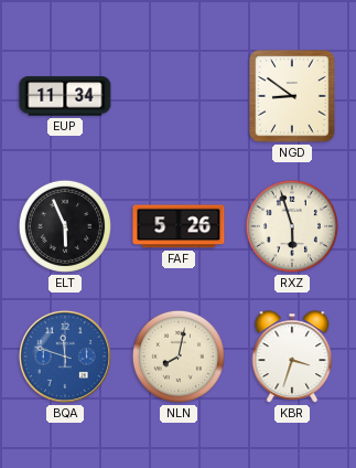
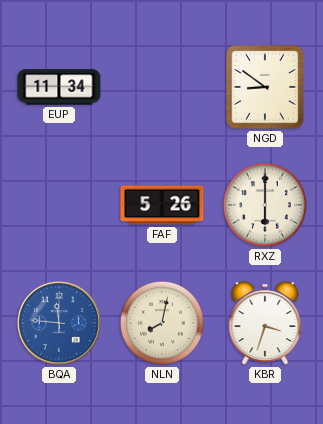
ELT: 5:56 -> none
RXZ: 5:57 -> 6:00
BQA: 11:48 -> 11:46
